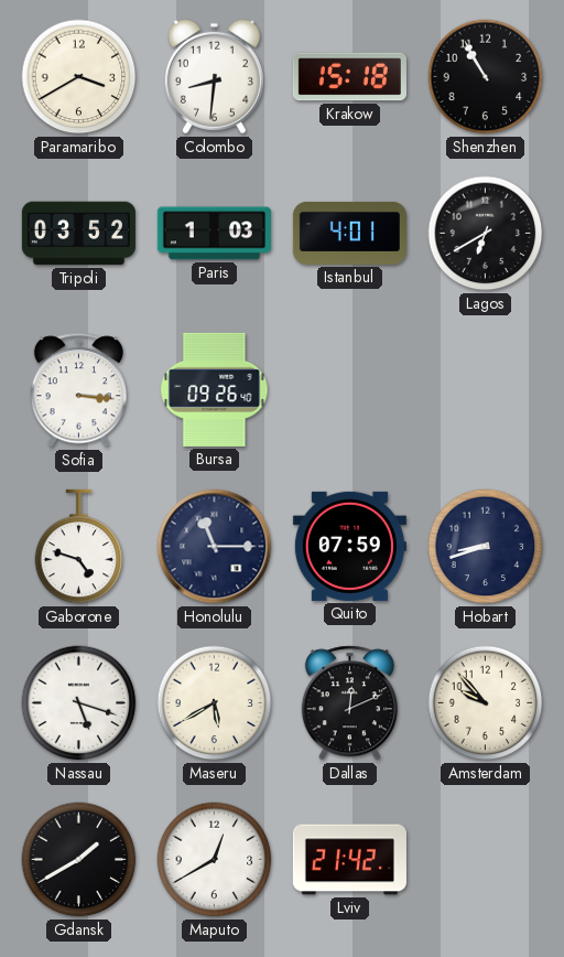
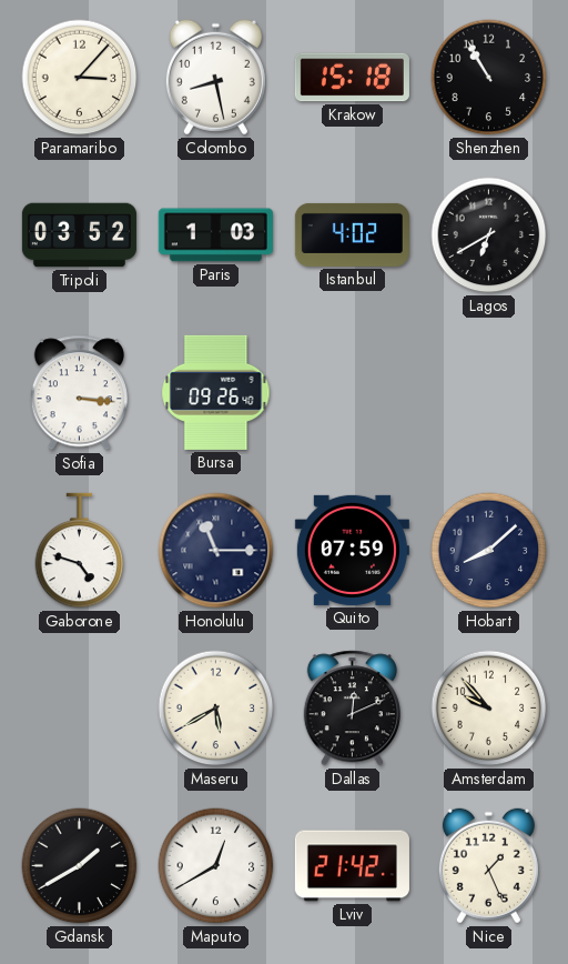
Paramaribo: 3:40 -> 3:07
Colombo: 8:31 -> 8:28
Istanbul: 4:01 -> 4:02
Hobart: 8:42 -> 8:08
Nassau: 5:18 -> none
Nice: none -> 1:26
